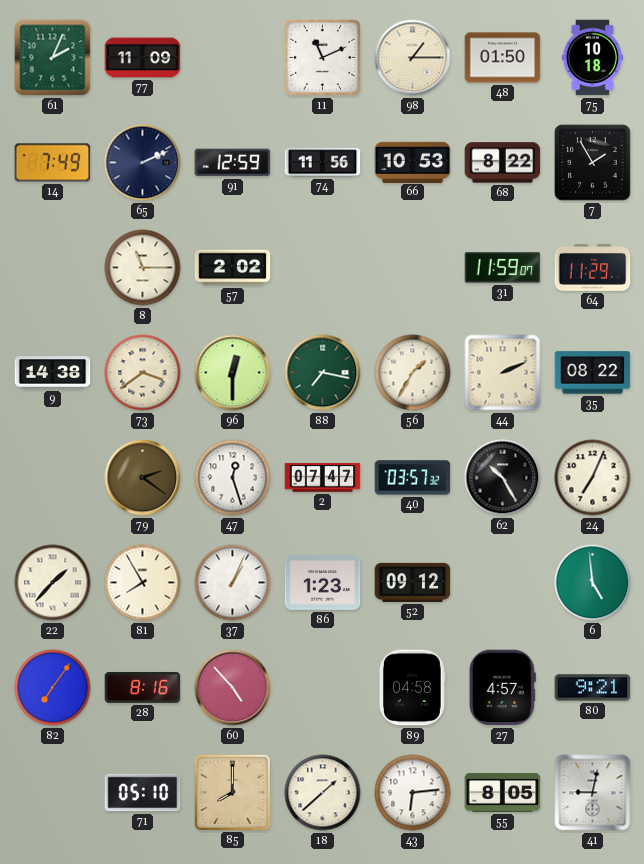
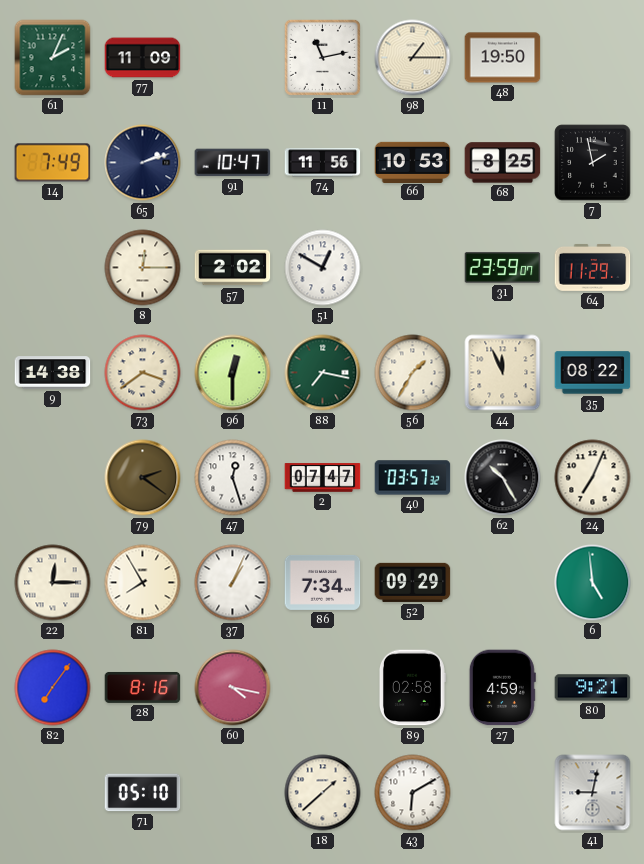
11: 11:11 -> 11:13
48: 01:50 -> 19:50
75: 10:18 -> none
65: 2:11 -> 2:12
91: 12:59 -> 10:47
68: 8:22 -> 8:25
7: 1:55 -> 1:58
8: 11:15 -> 12:15
51: none -> 12:50
31: 11:59 -> 23:59
44: 2:11 -> 11:56
22: 1:37 -> 12:15
86: 1:23 -> 7:34
52: 09:12 -> 09:29
60: 4:53 -> 4:17
89: 04:58 -> 02:58
27: 4:57 -> 4:59
85: 8:00 -> none
43: 6:14 -> 6:10
55: 8:05 -> none
